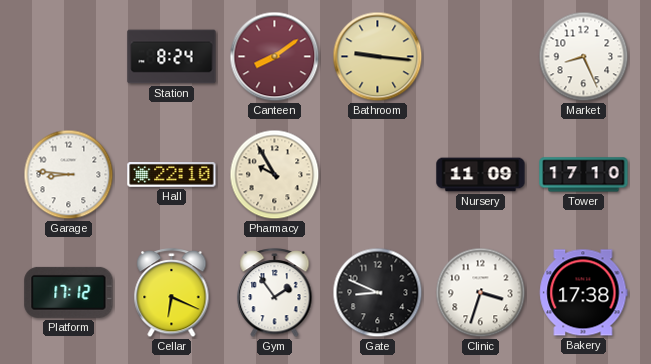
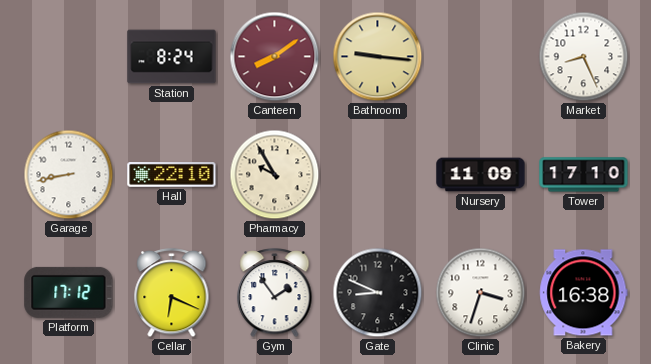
Garage: 8:46 -> 8:43
Bakery: 17:38 -> 16:38
